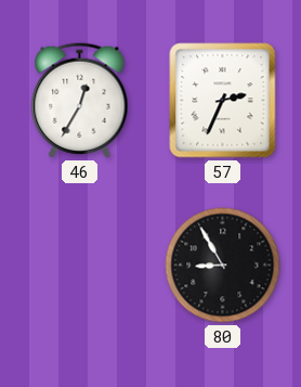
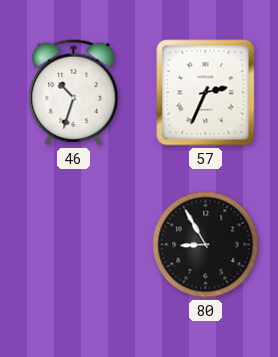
46: 12:35 -> 10:33
